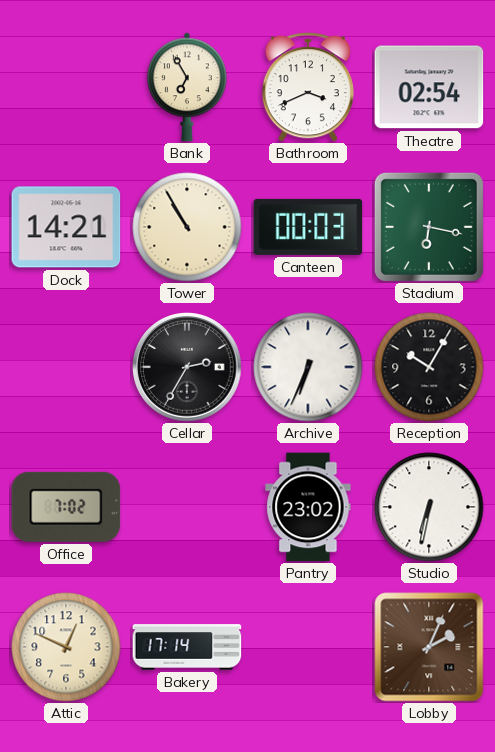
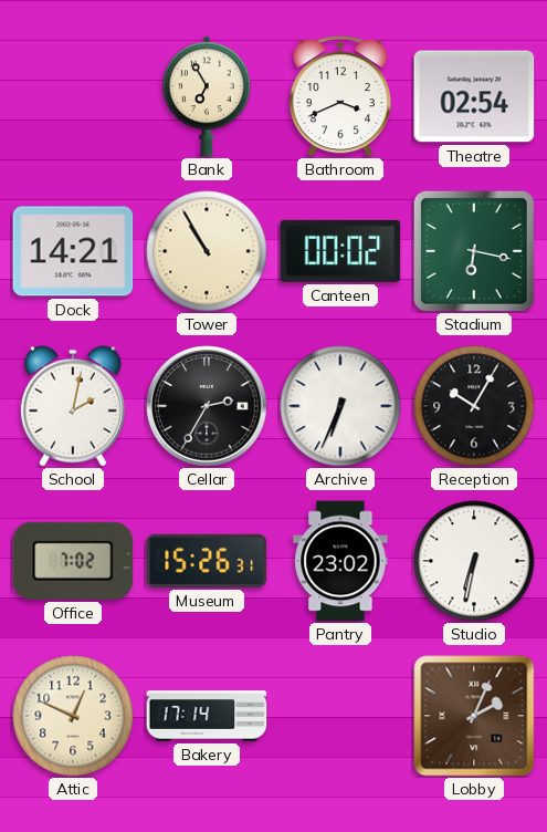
Canteen: 00:03 -> 00:02
School: none -> 2:02
Museum: none -> 15:26
